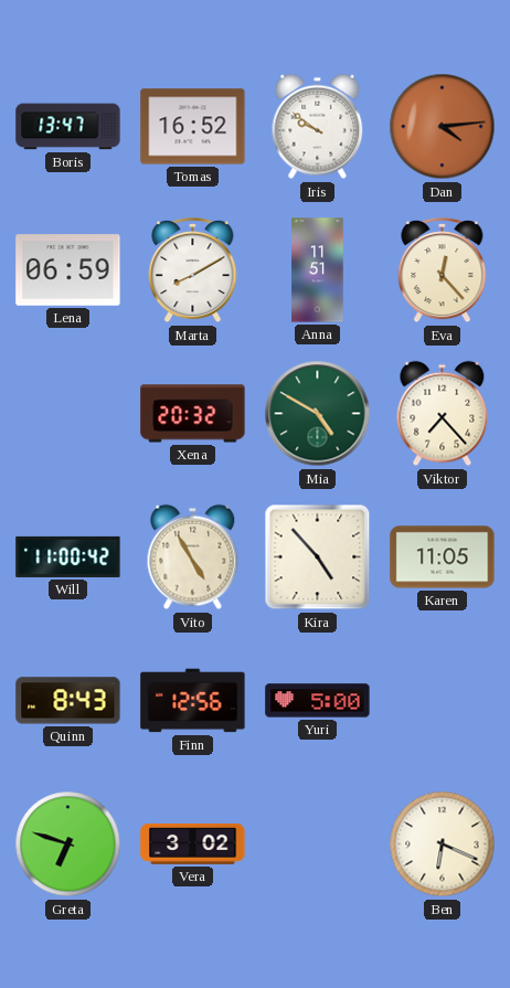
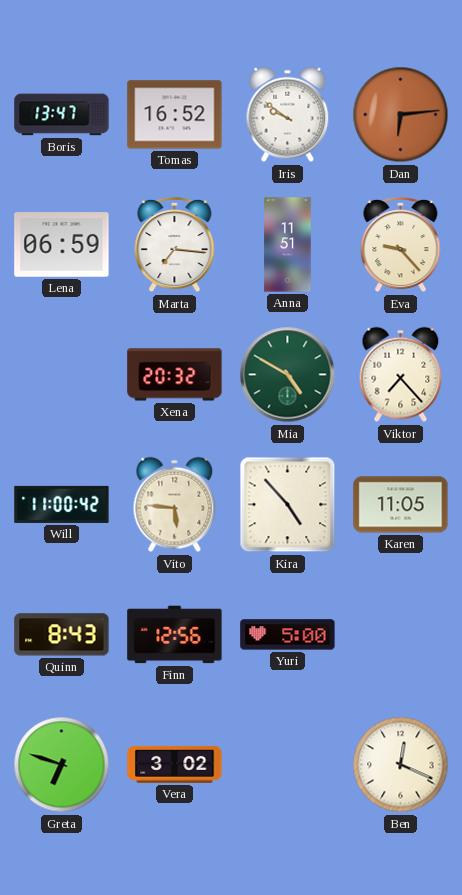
Dan: 4:14 -> 6:14
Marta: 8:10 -> 7:16
Eva: 12:23 -> 9:23
Vito: 4:55 -> 5:46
Ben: 6:19 -> 12:19
